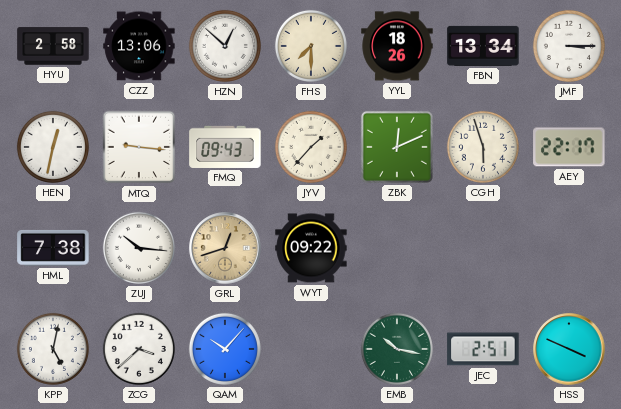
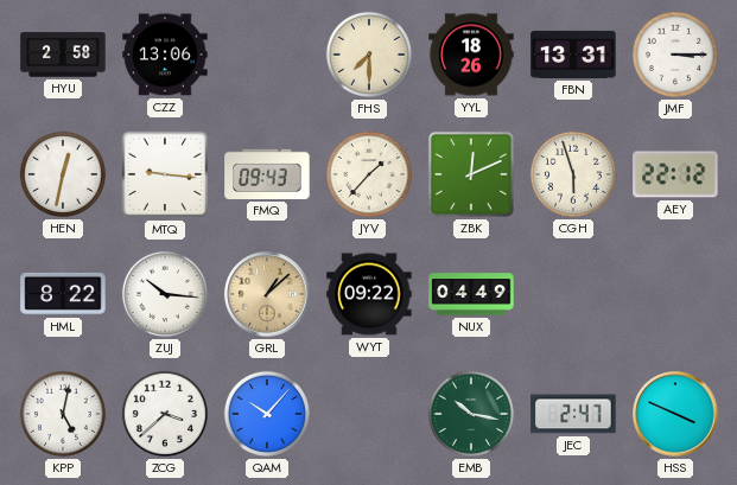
HZN: 12:52 -> none
FBN: 13:34 -> 13:31
AEY: 22:17 -> 22:12
HML: 7:38 -> 8:22
GRL: 12:42 -> 1:08
NUX: none -> 04:49
JEC: 2:51 -> 2:47
